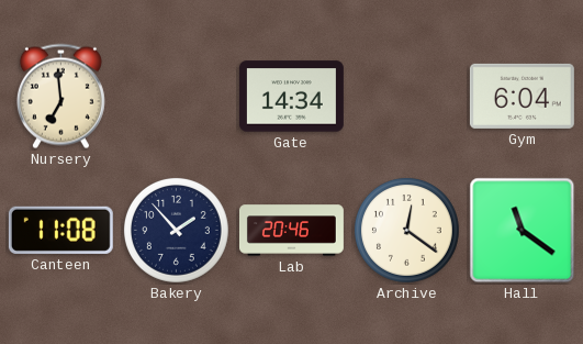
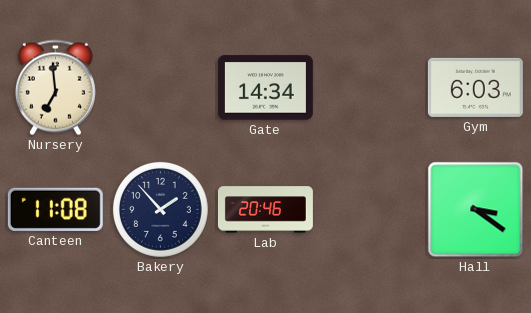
Gym: 6:04 -> 6:03
Archive: 12:21 -> none
Hall: 11:21 -> 3:21
